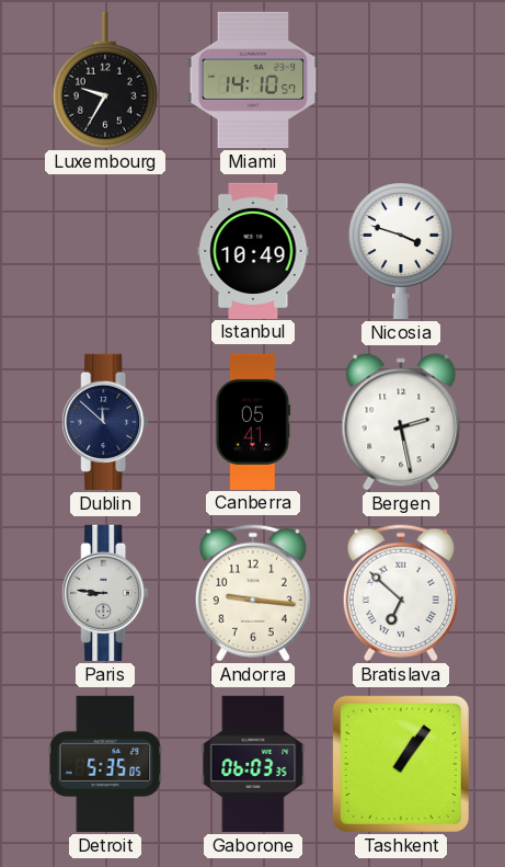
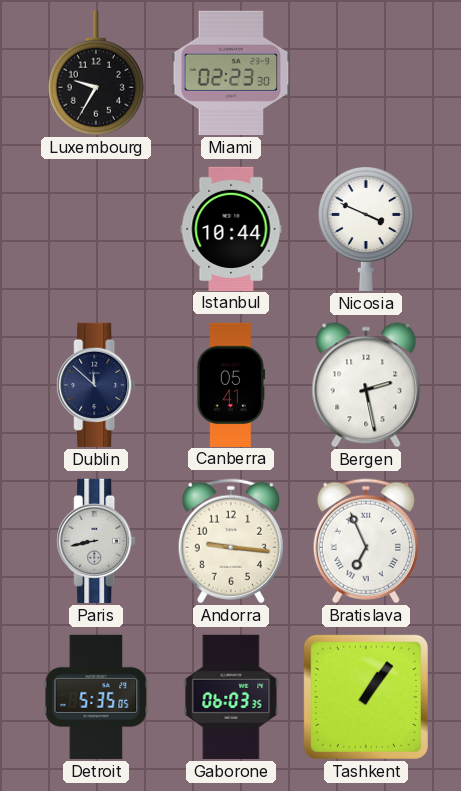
Miami: 14:10 -> 02:23
Istanbul: 10:49 -> 10:44
Nicosia: 3:48 -> 3:49
Paris: 8:46 -> 8:43
Bratislava: 6:52 -> 6:56
